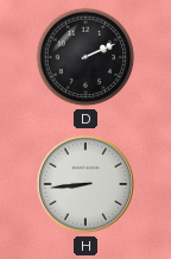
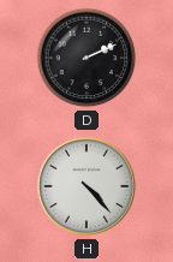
H: 8:44 -> 4:23
